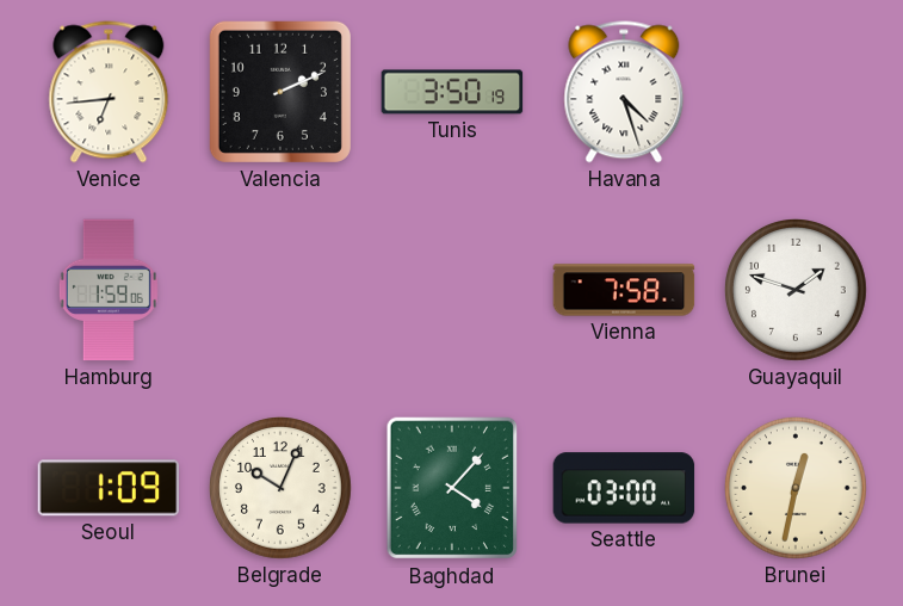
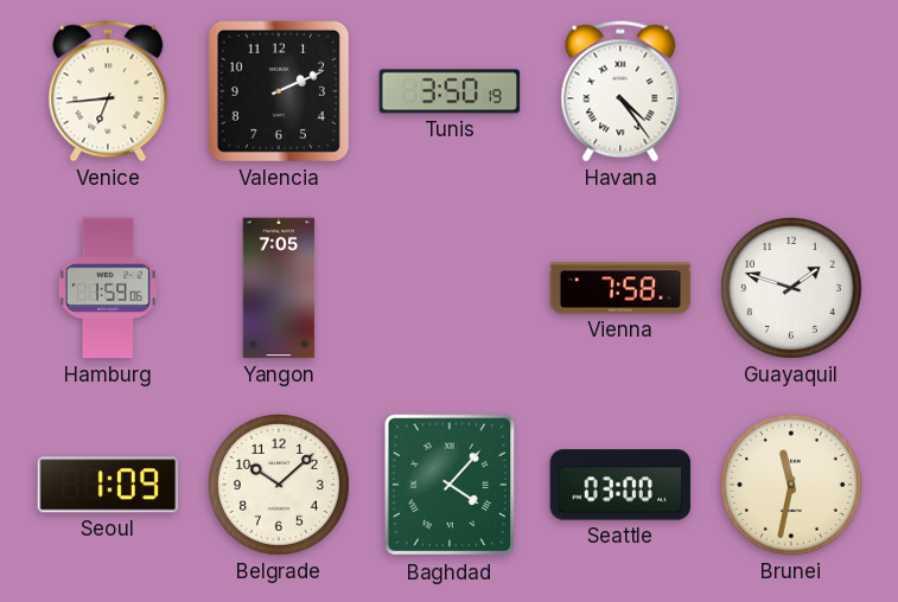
Havana: 4:27 -> 4:24
Yangon: none -> 7:05
Belgrade: 10:04 -> 10:08
Brunei: 12:32 -> 11:32
